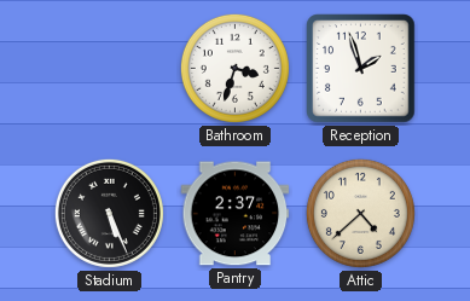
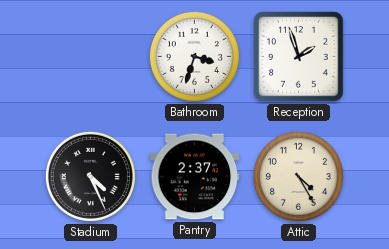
Stadium: 5:26 -> 4:26
Attic: 4:38 -> 4:25
